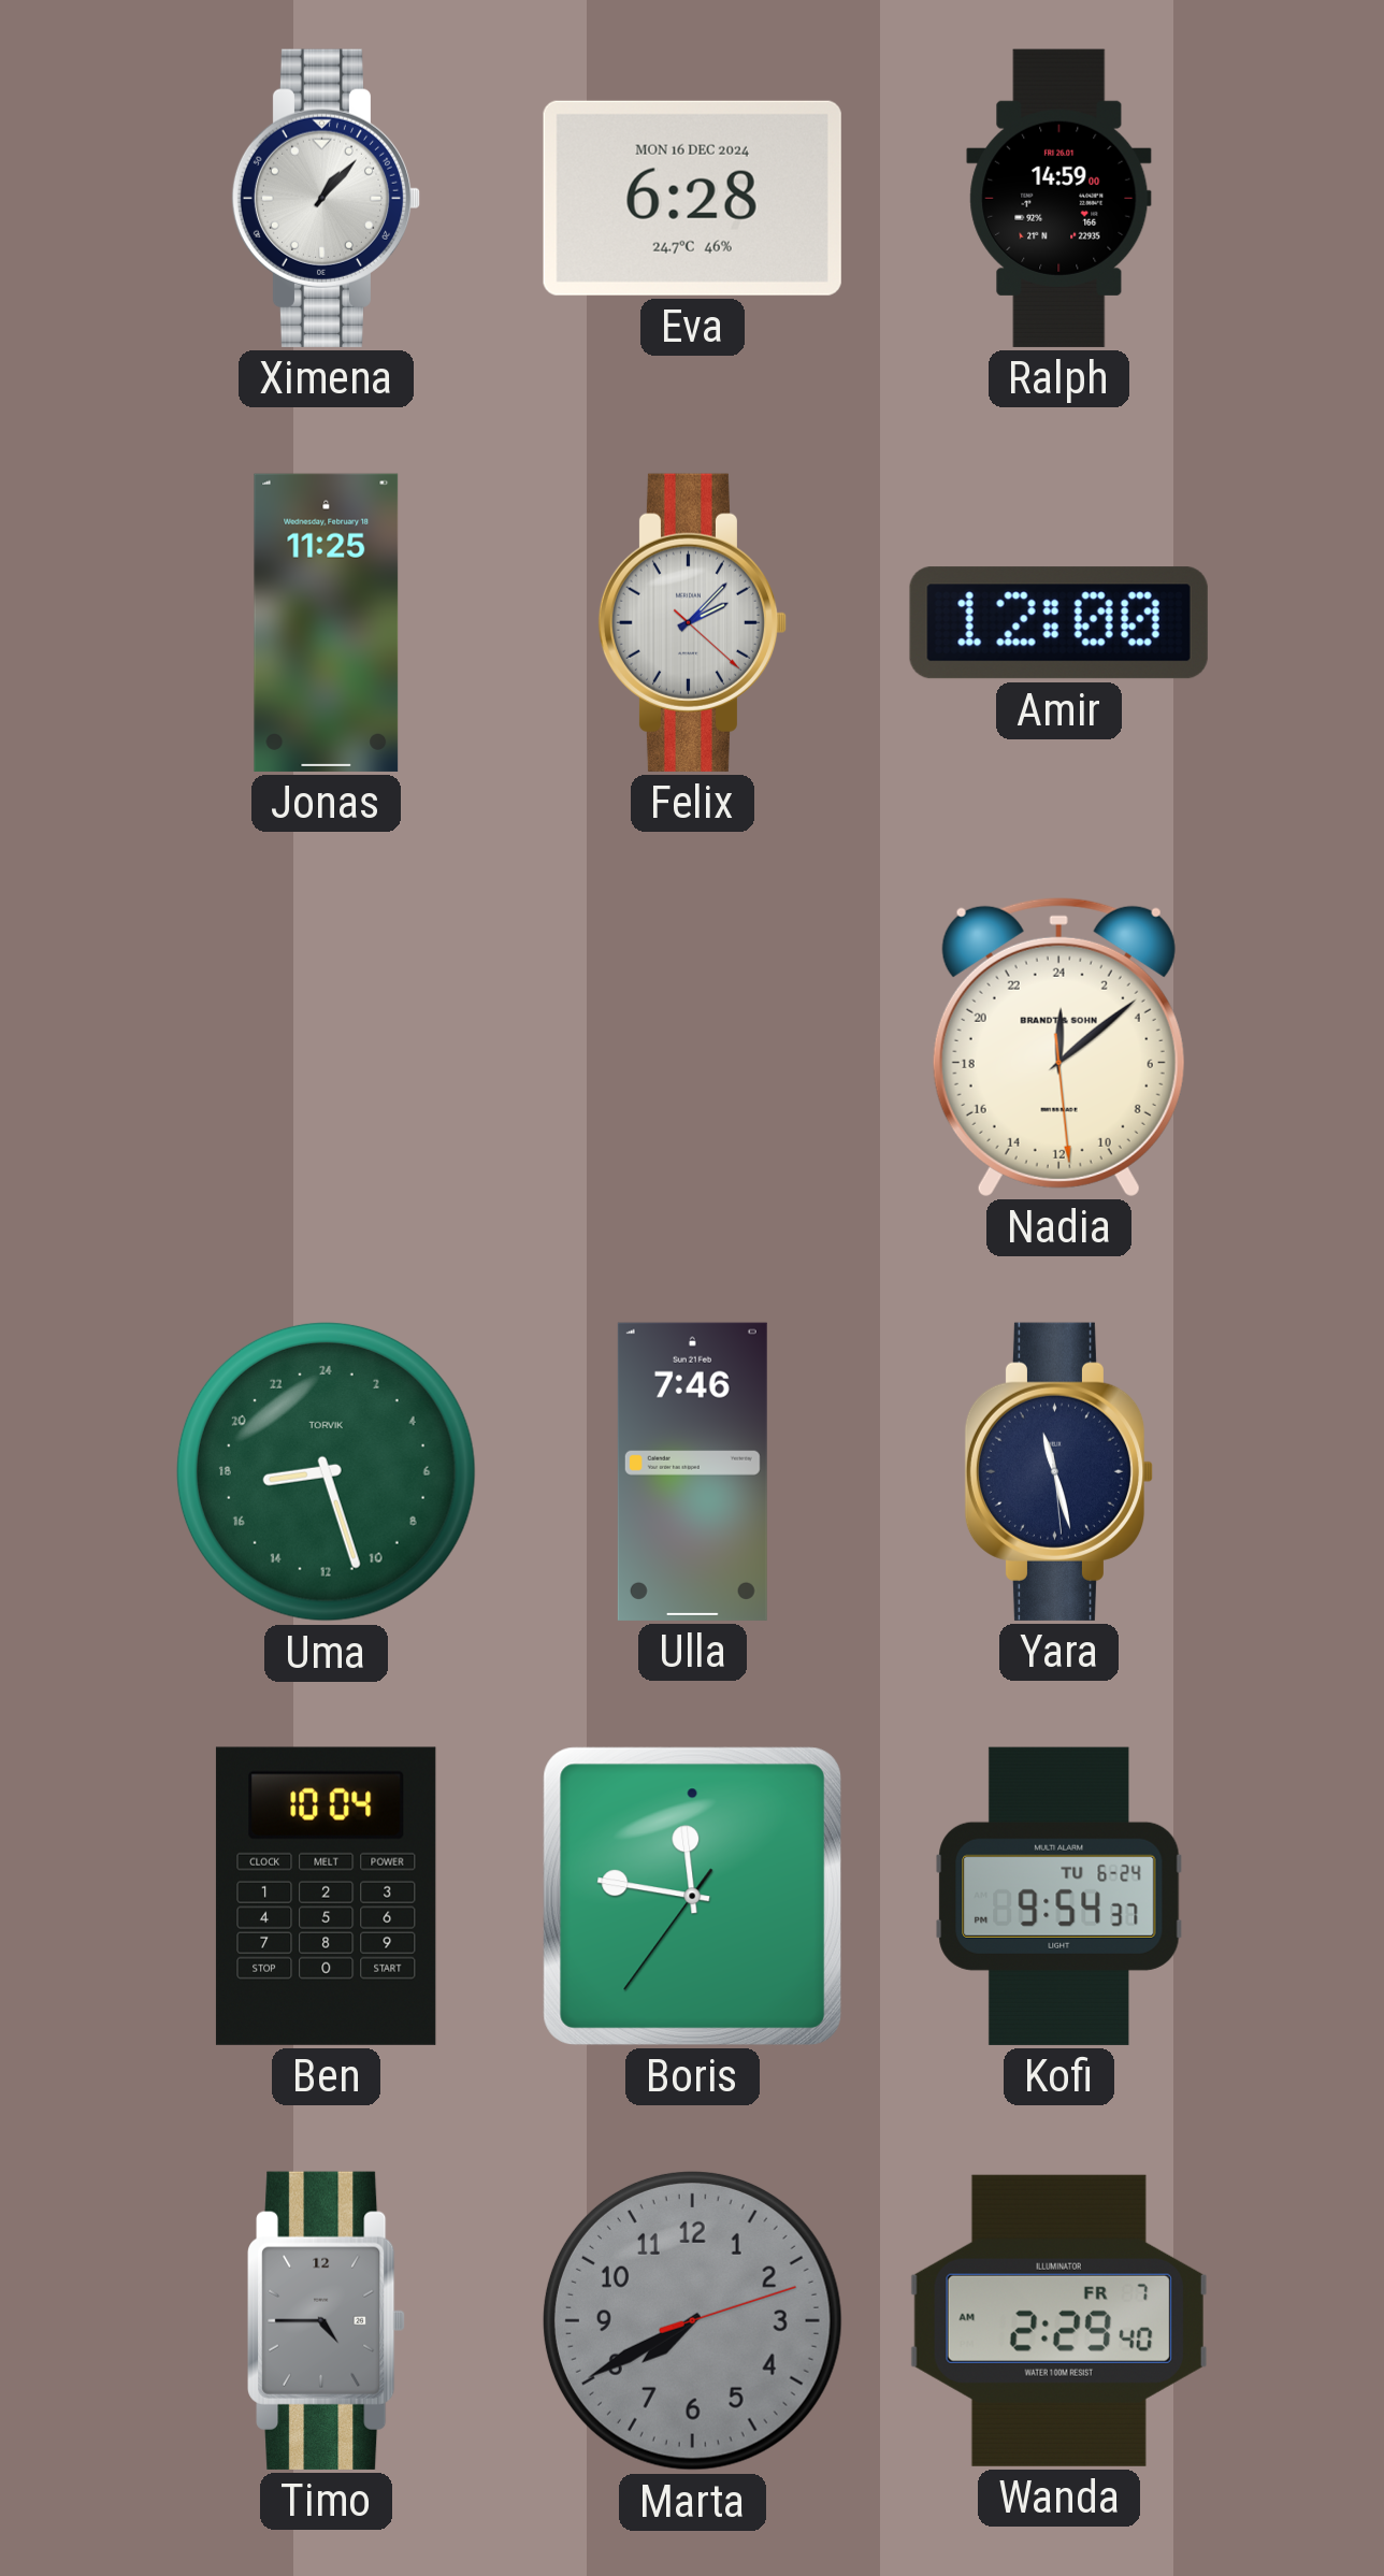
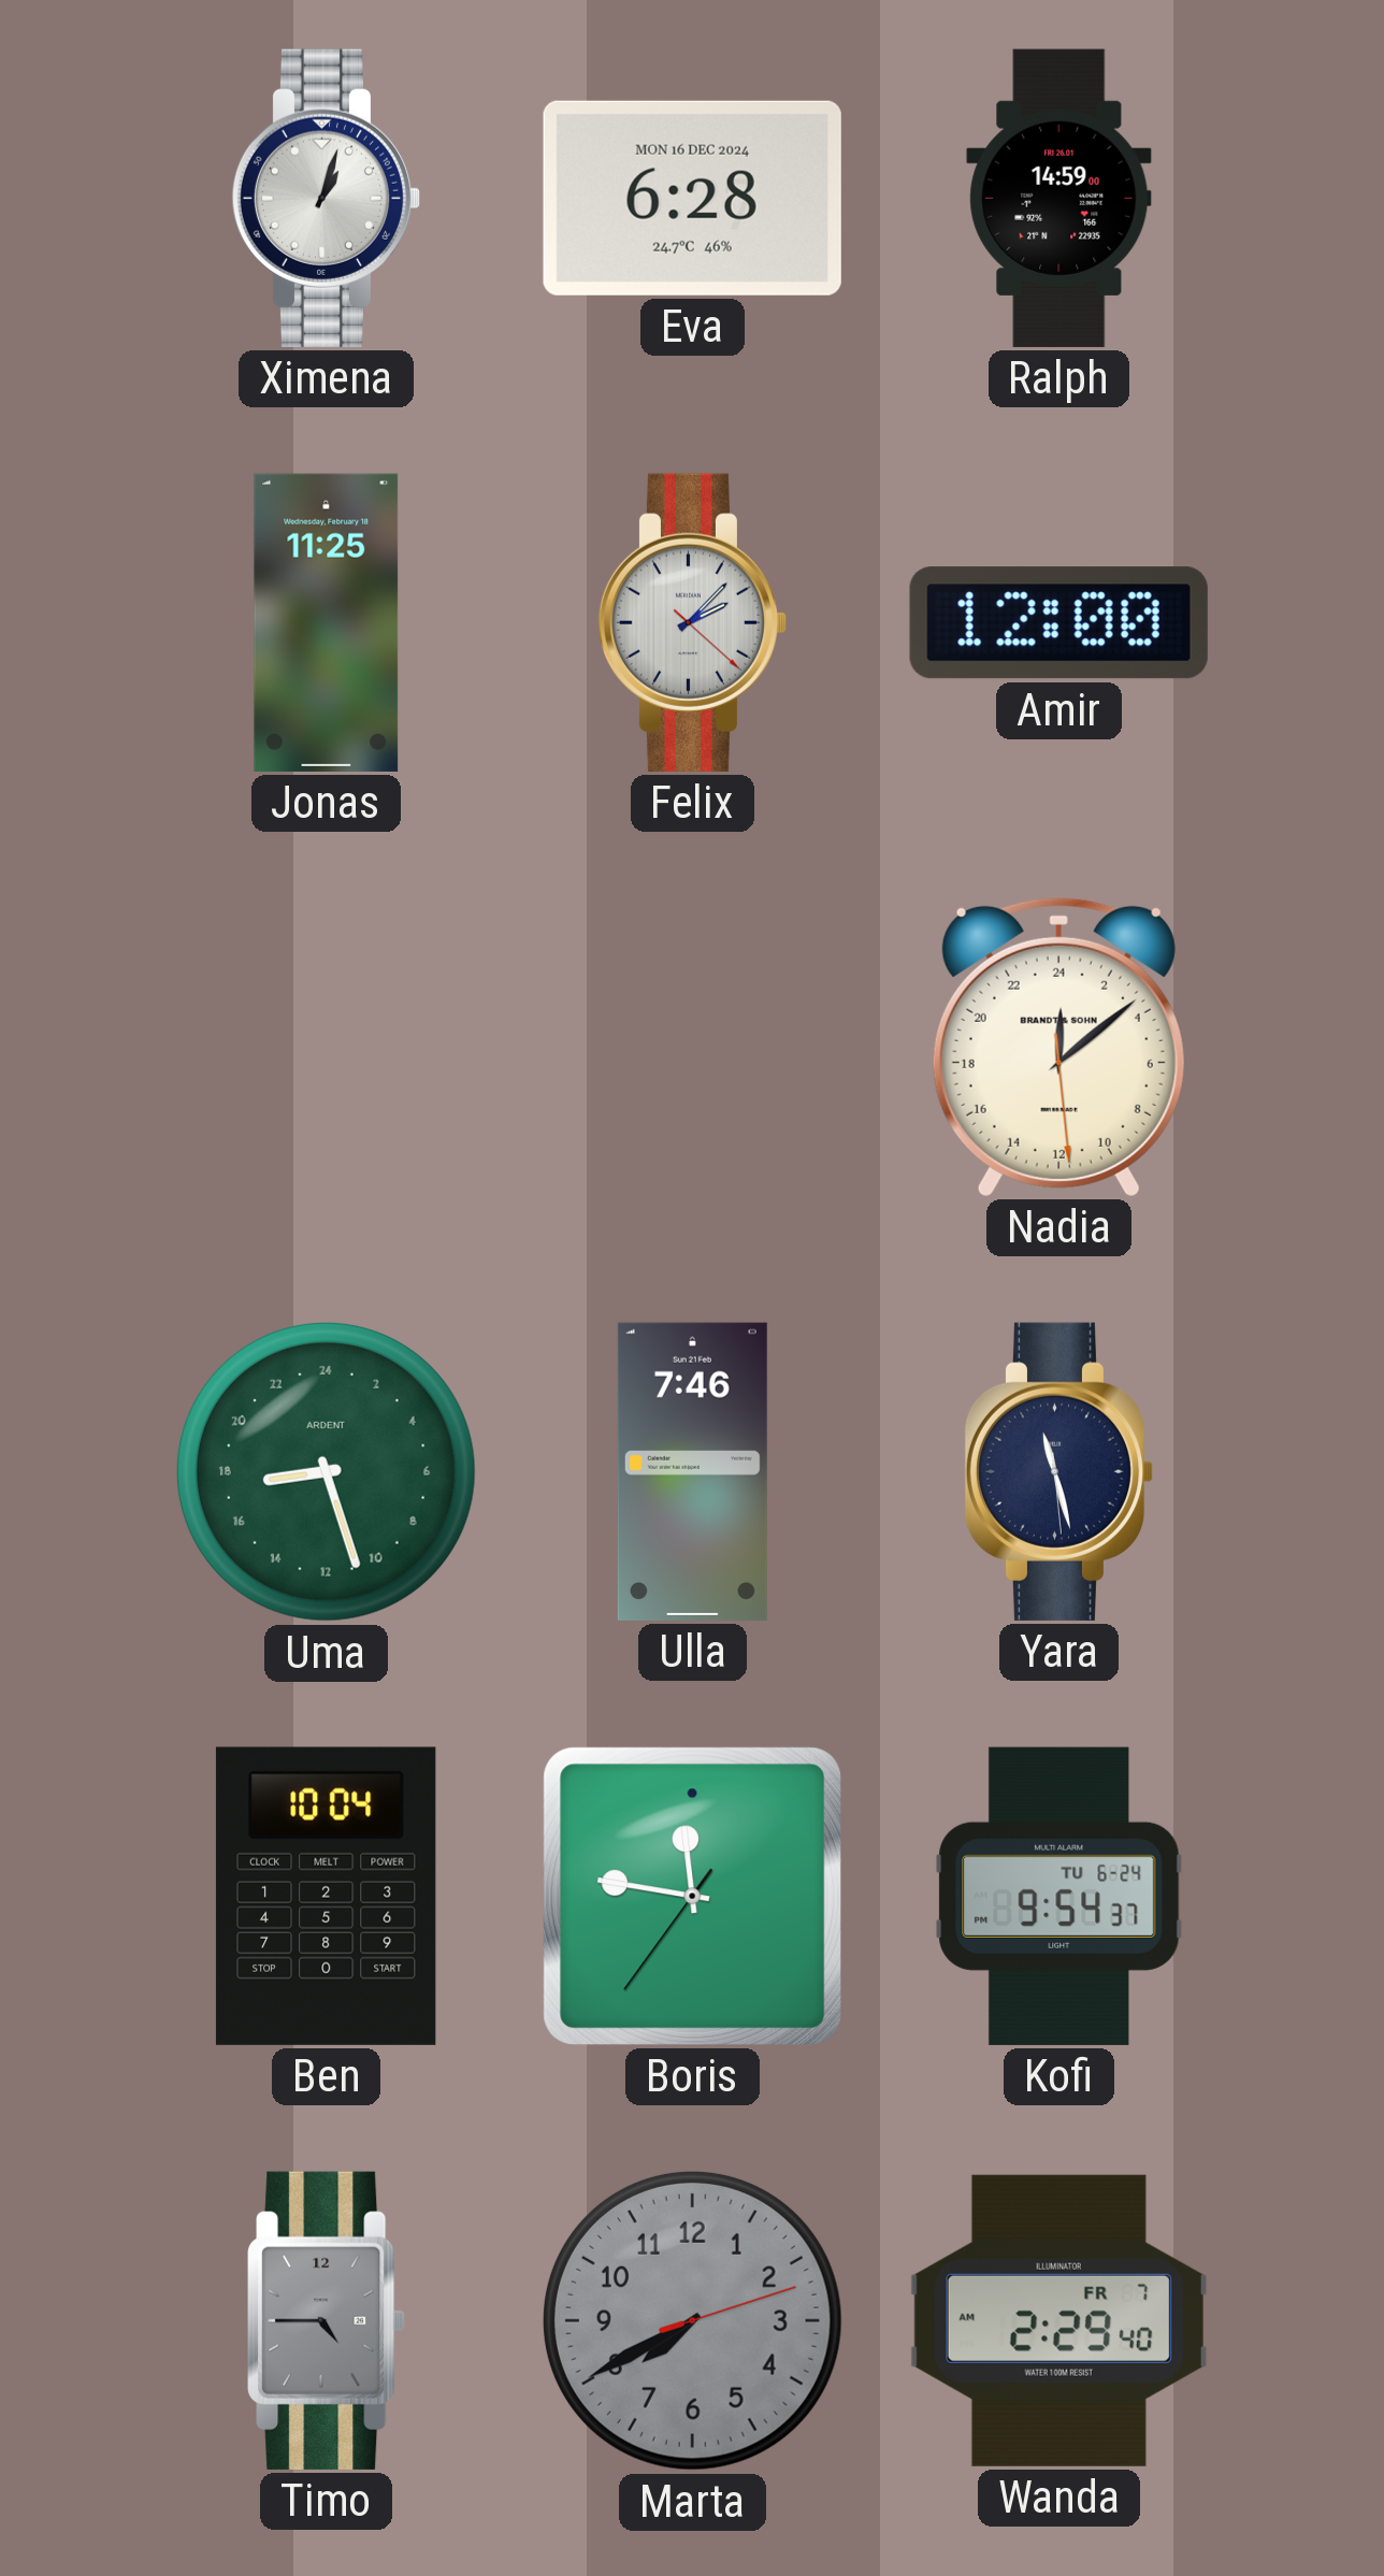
Ximena: 1:07 -> 1:03
Uma brand: TORVIK -> ARDENT
